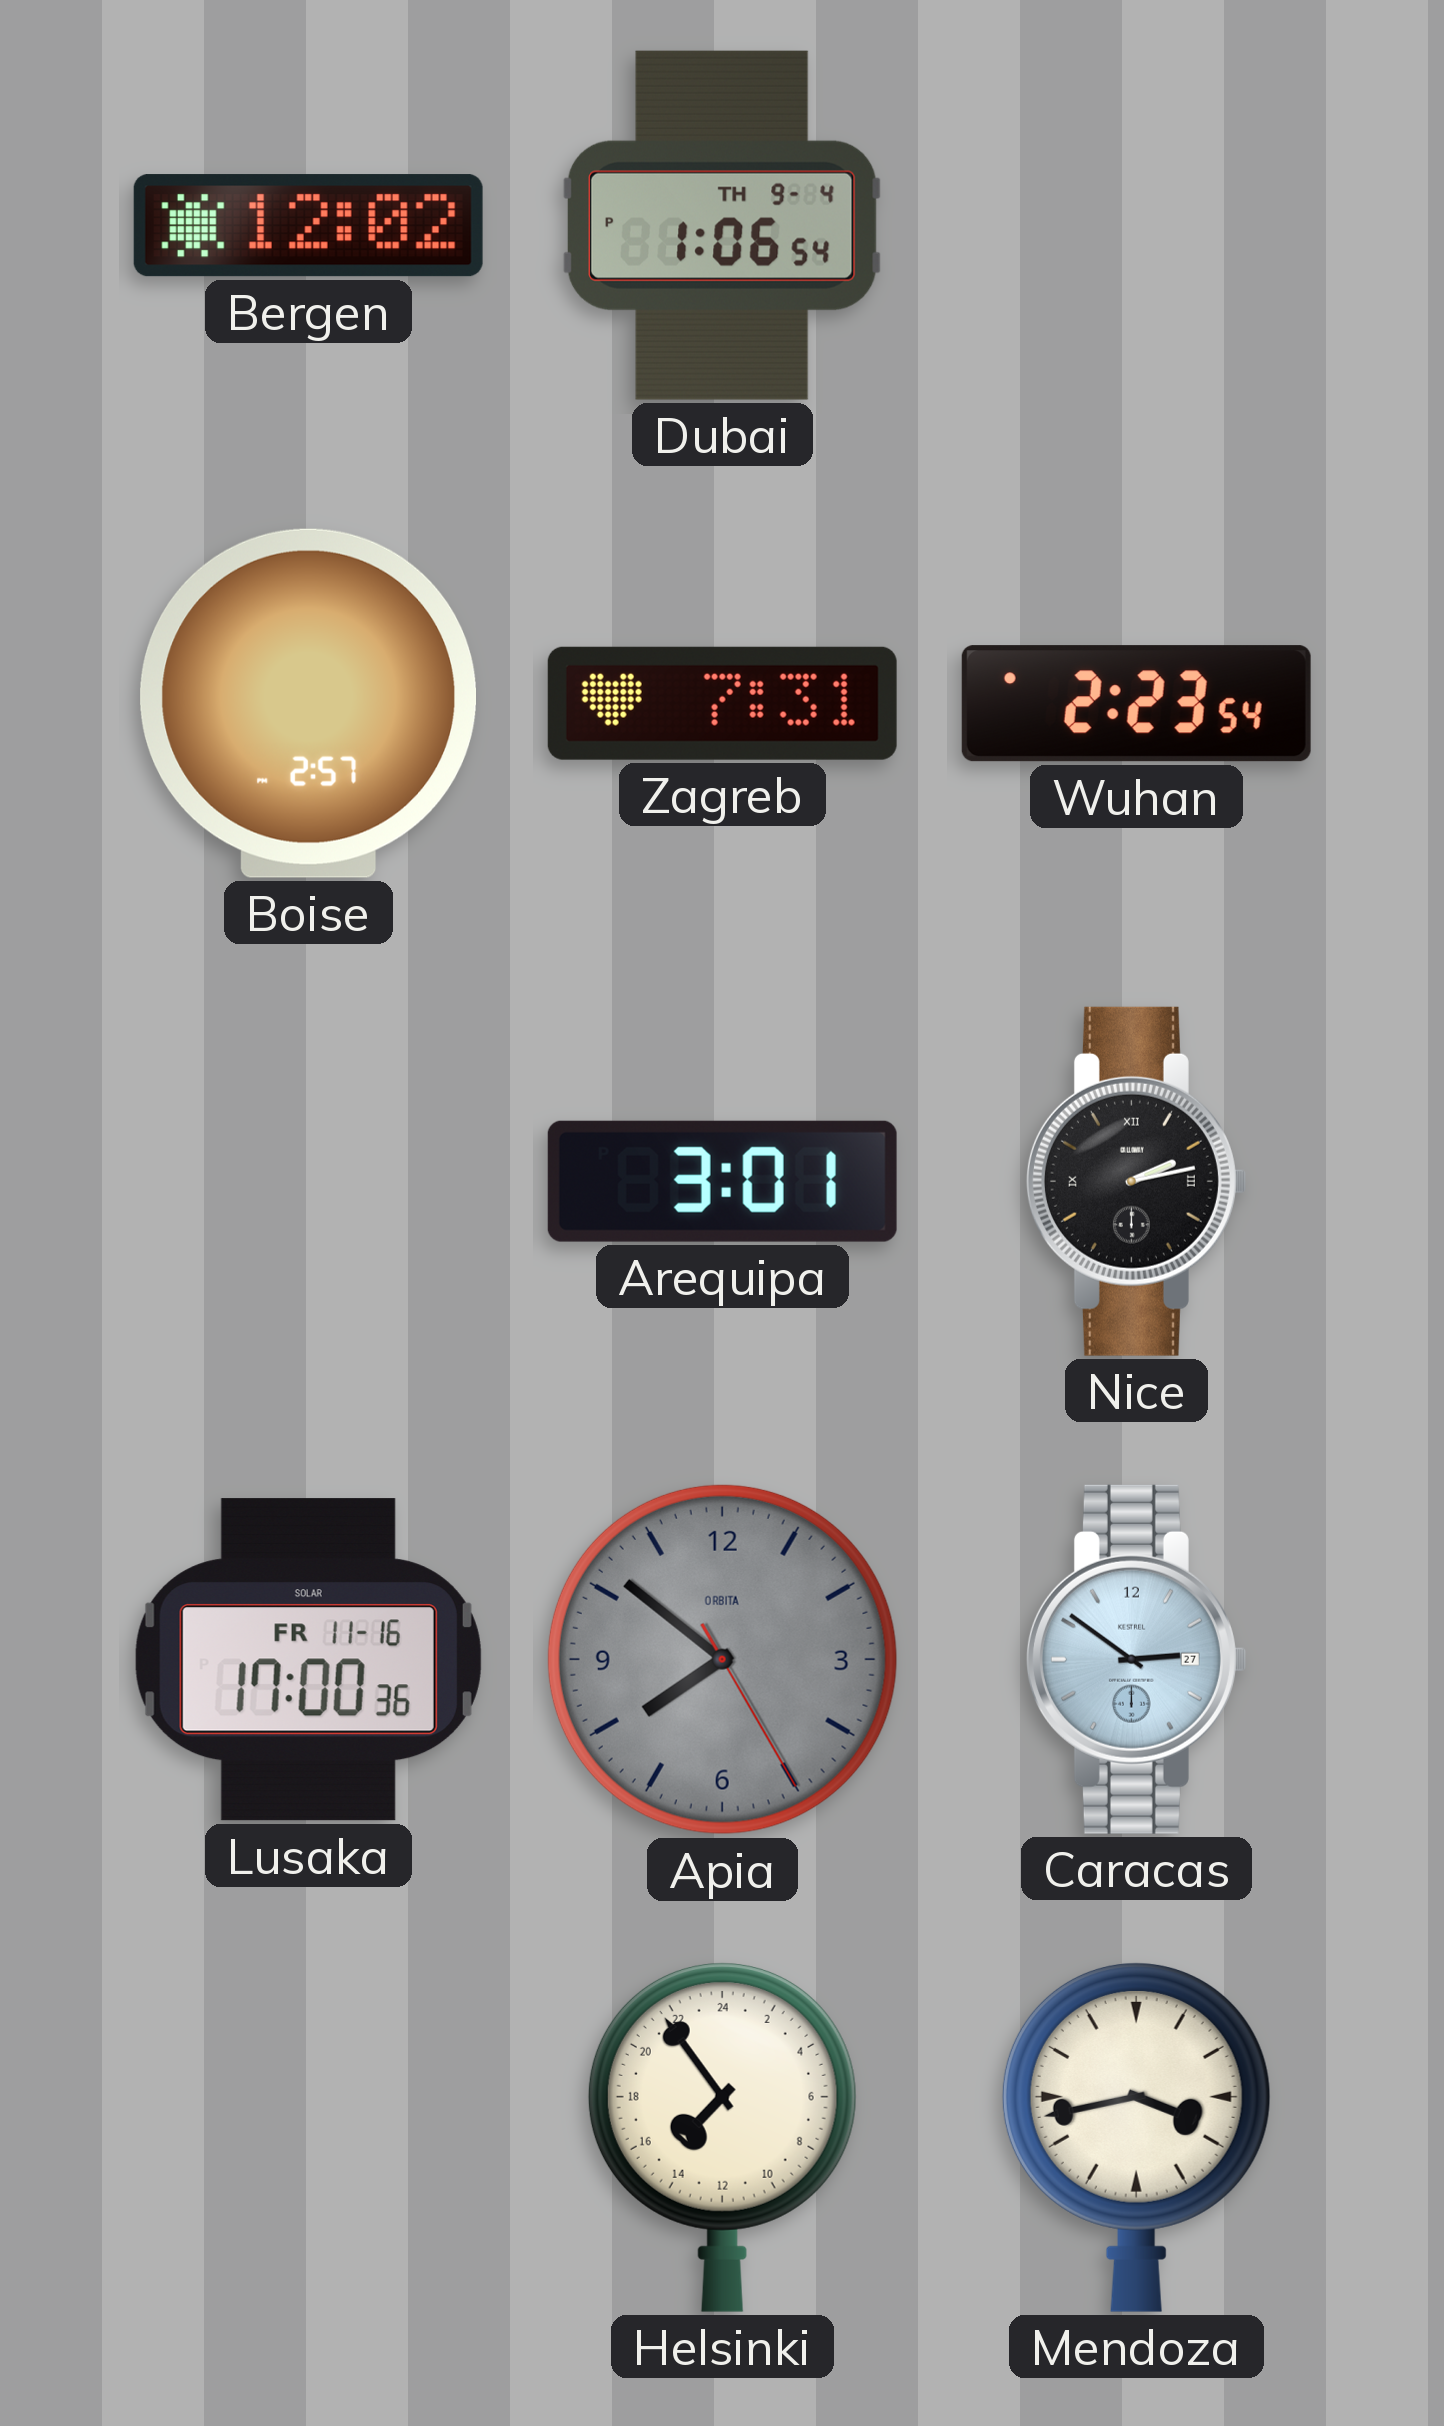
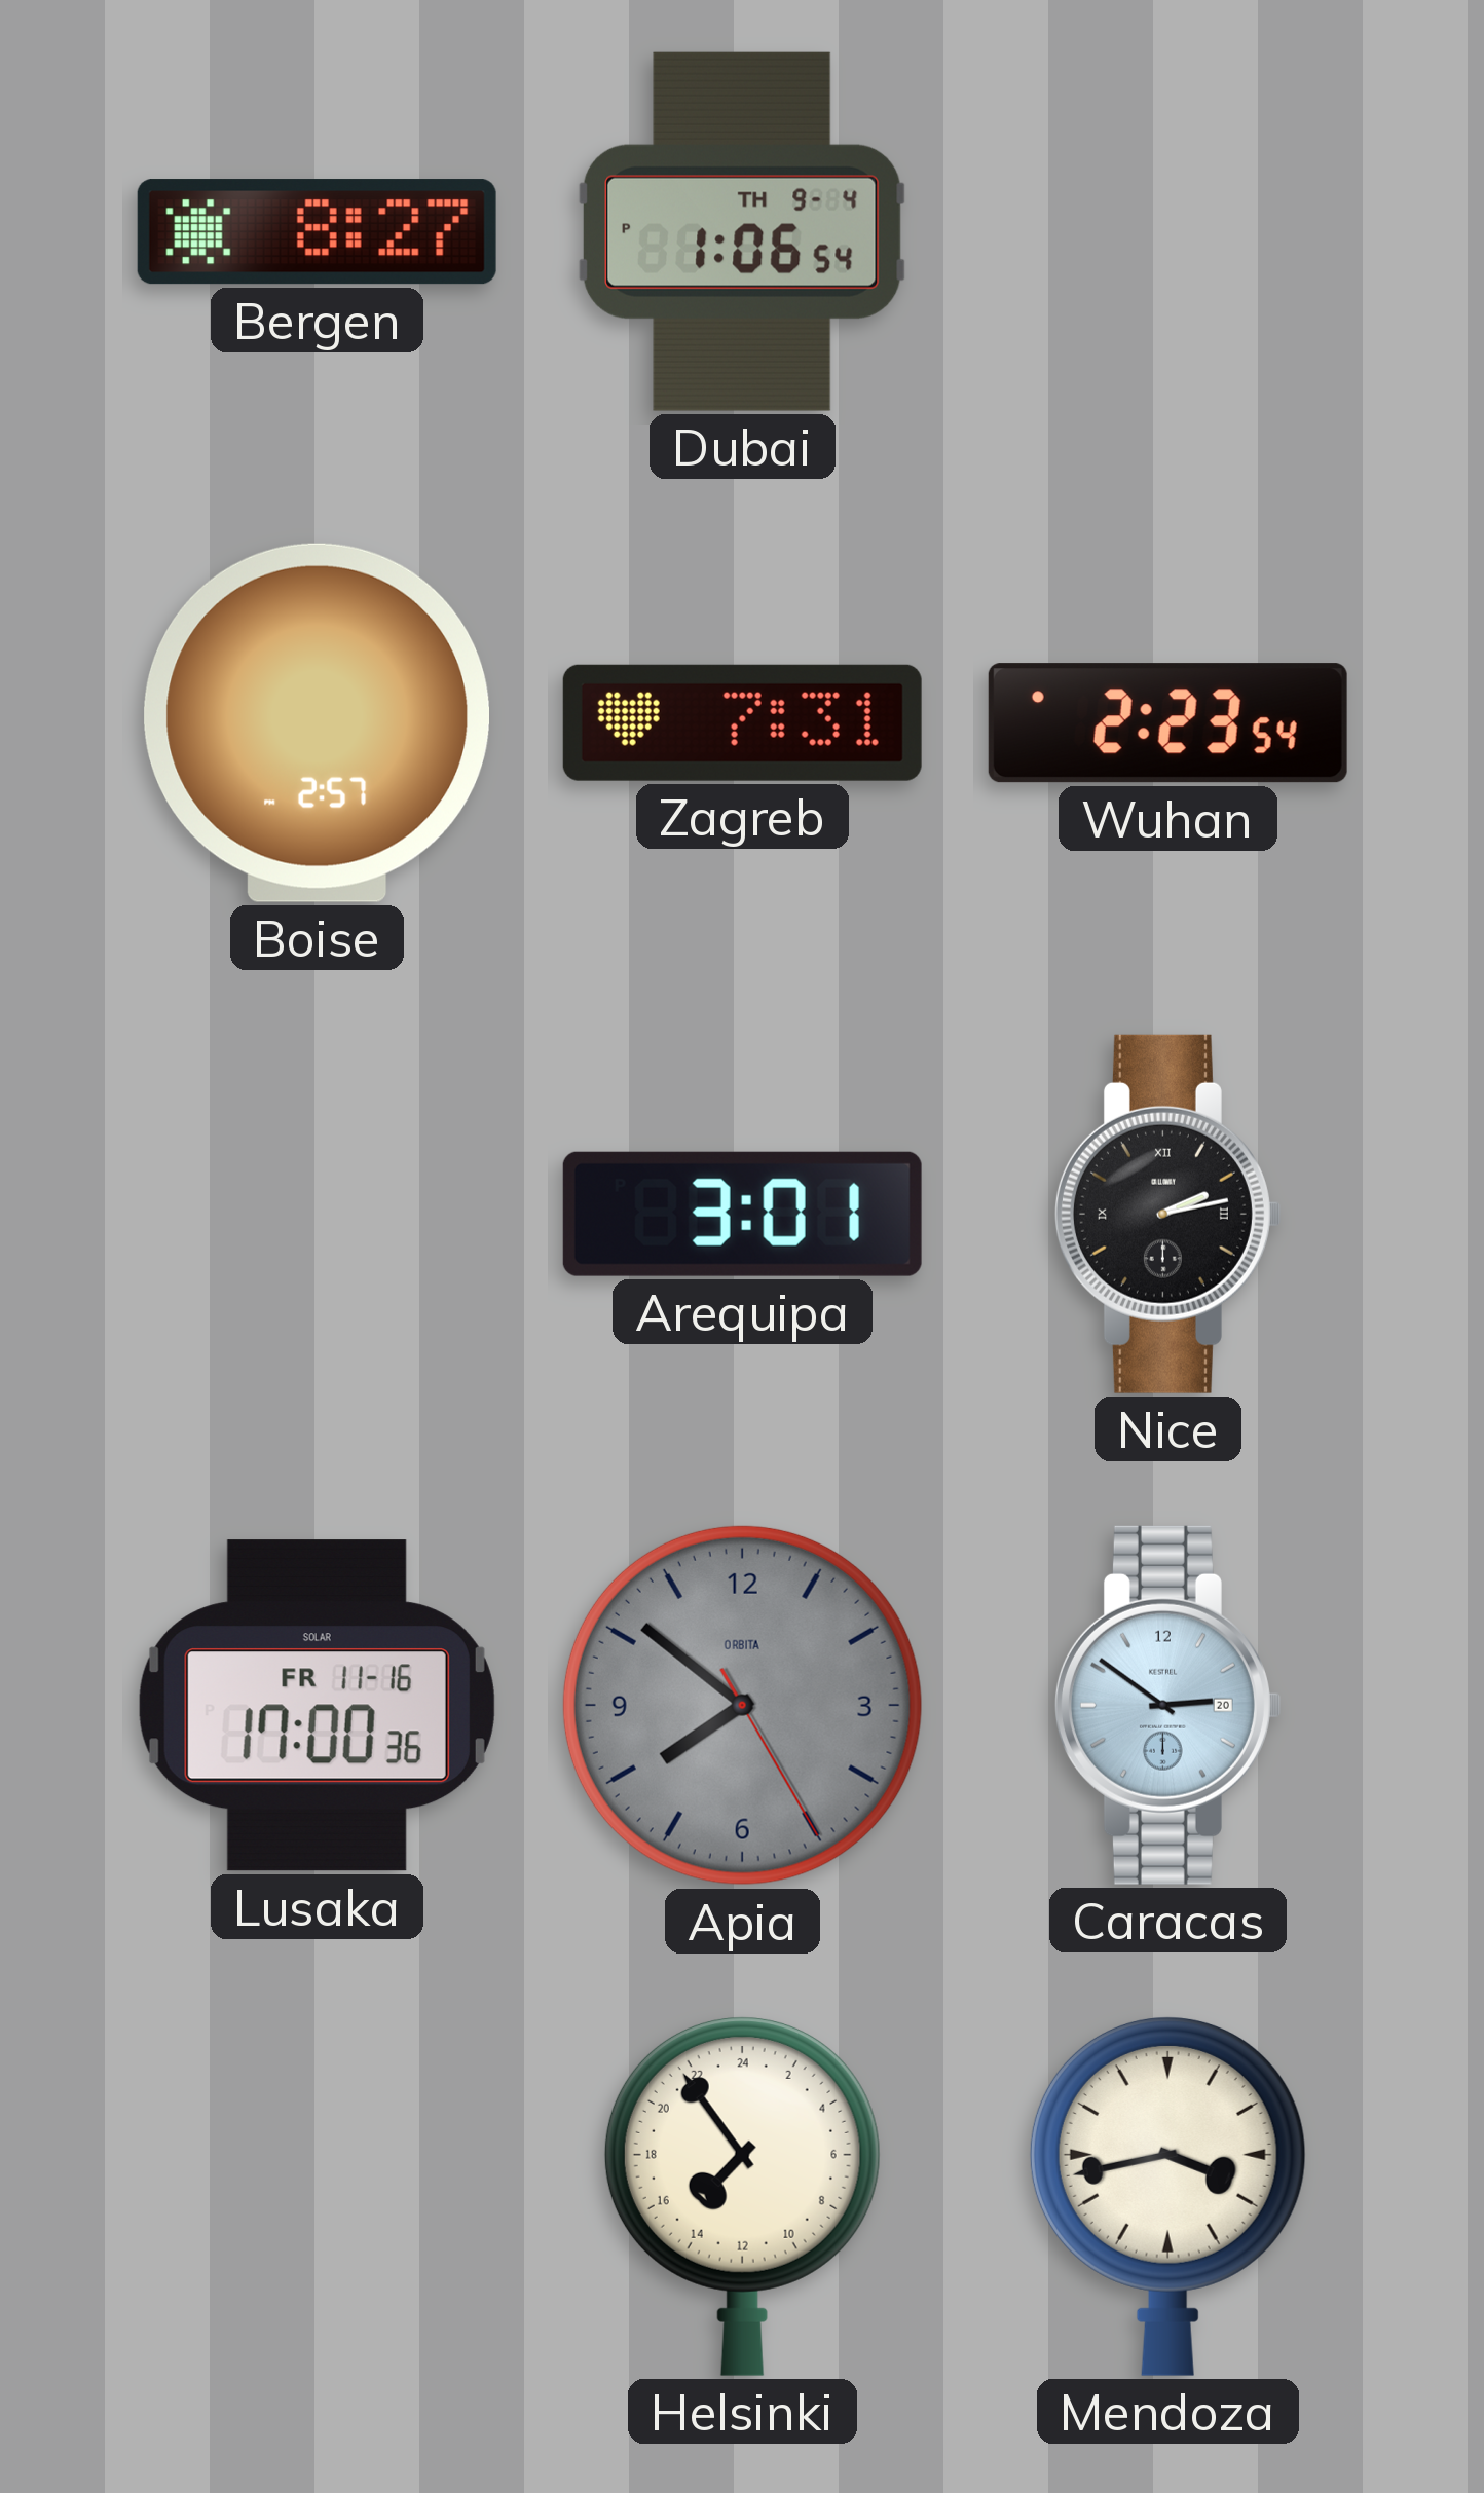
Bergen: 12:02 -> 8:27
Caracas date: 27 -> 20
